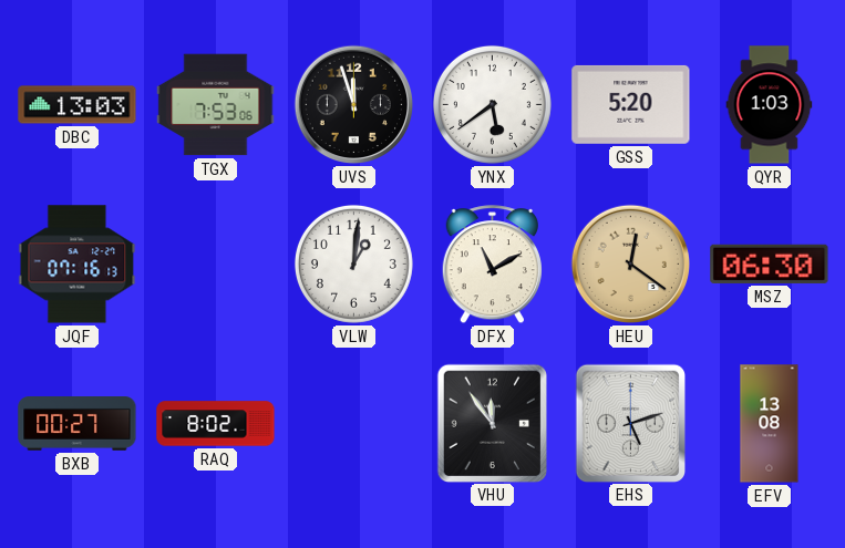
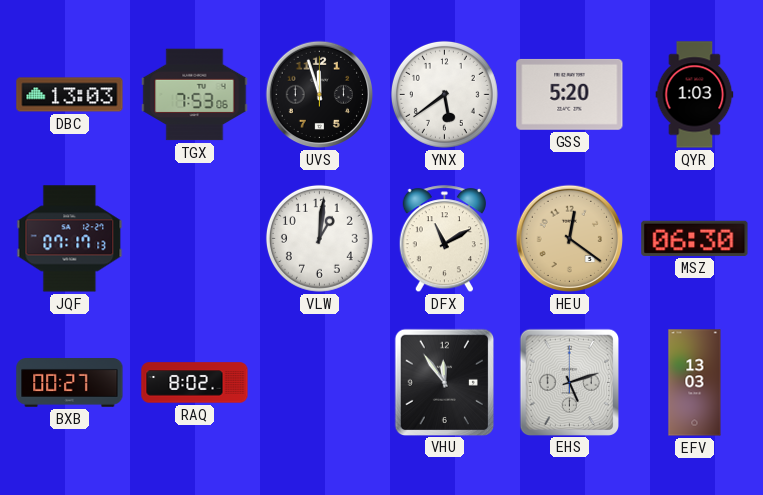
JQF: 07:16 -> 07:17
EFV: 13:08 -> 13:03
